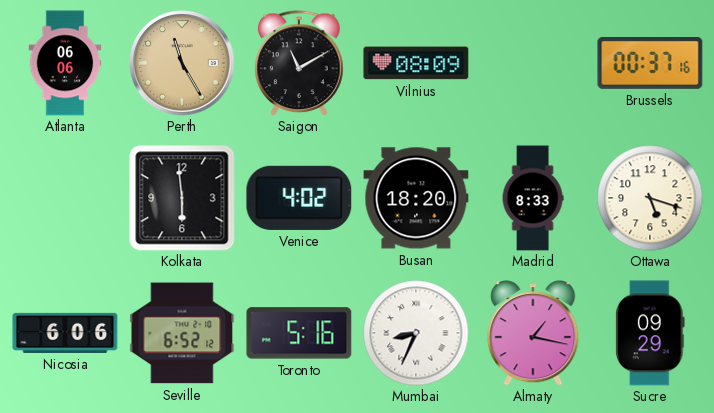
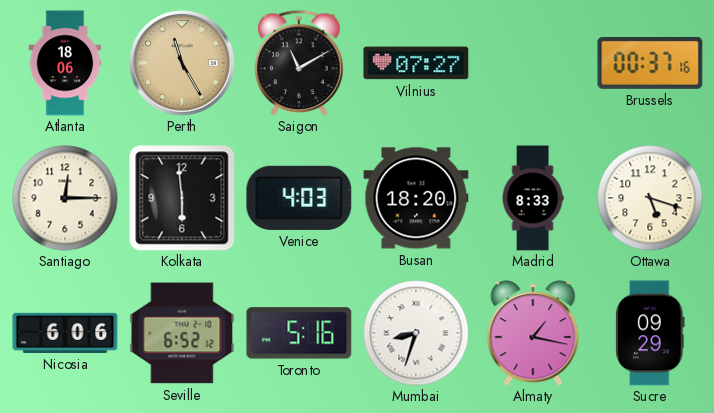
Atlanta: 06:06 -> 18:06
Vilnius: 08:09 -> 07:27
Santiago: none -> 12:15
Venice: 4:02 -> 4:03
Mumbai: 8:34 -> 8:33
